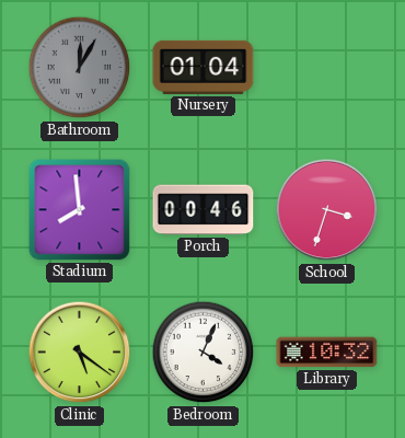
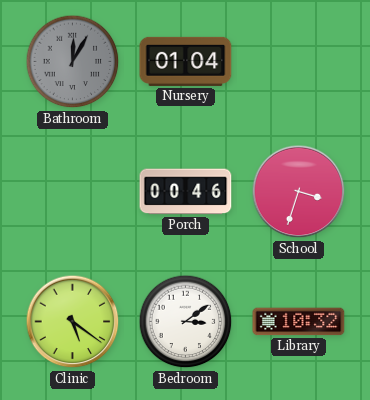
Stadium: 7:59 -> none
Bedroom: 4:04 -> 3:09
